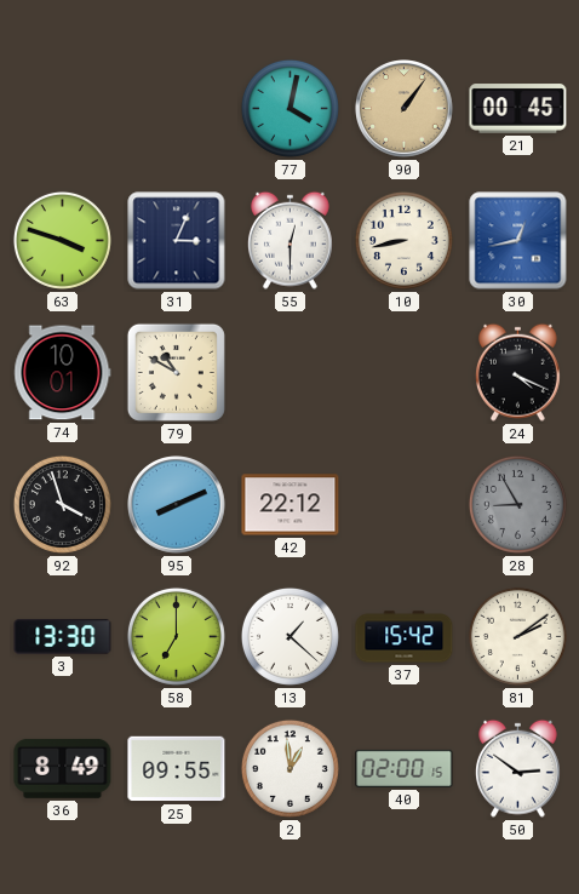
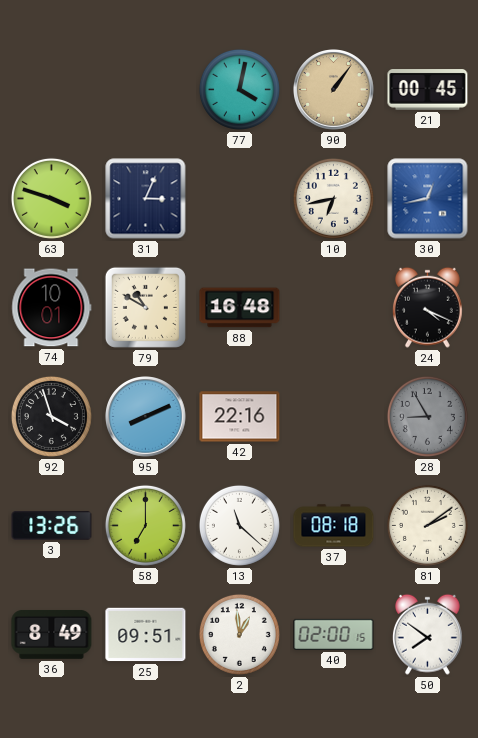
55: 12:30 -> none
10: 8:43 -> 6:43
88: none -> 16:48
42: 22:12 -> 22:16
3: 13:30 -> 13:26
13: 1:22 -> 11:22
37: 15:42 -> 08:18
25: 09:55 -> 09:51
50: 2:51 -> 7:51
